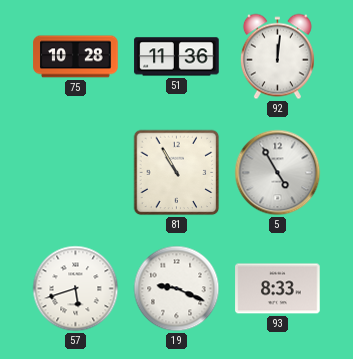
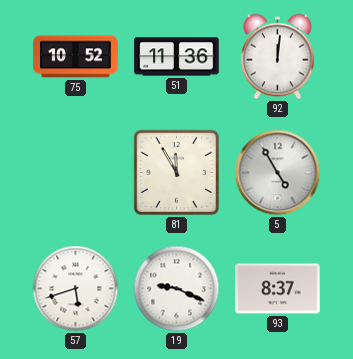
75: 10:28 -> 10:52
81: 10:55 -> 11:55
93: 8:33 -> 8:37
